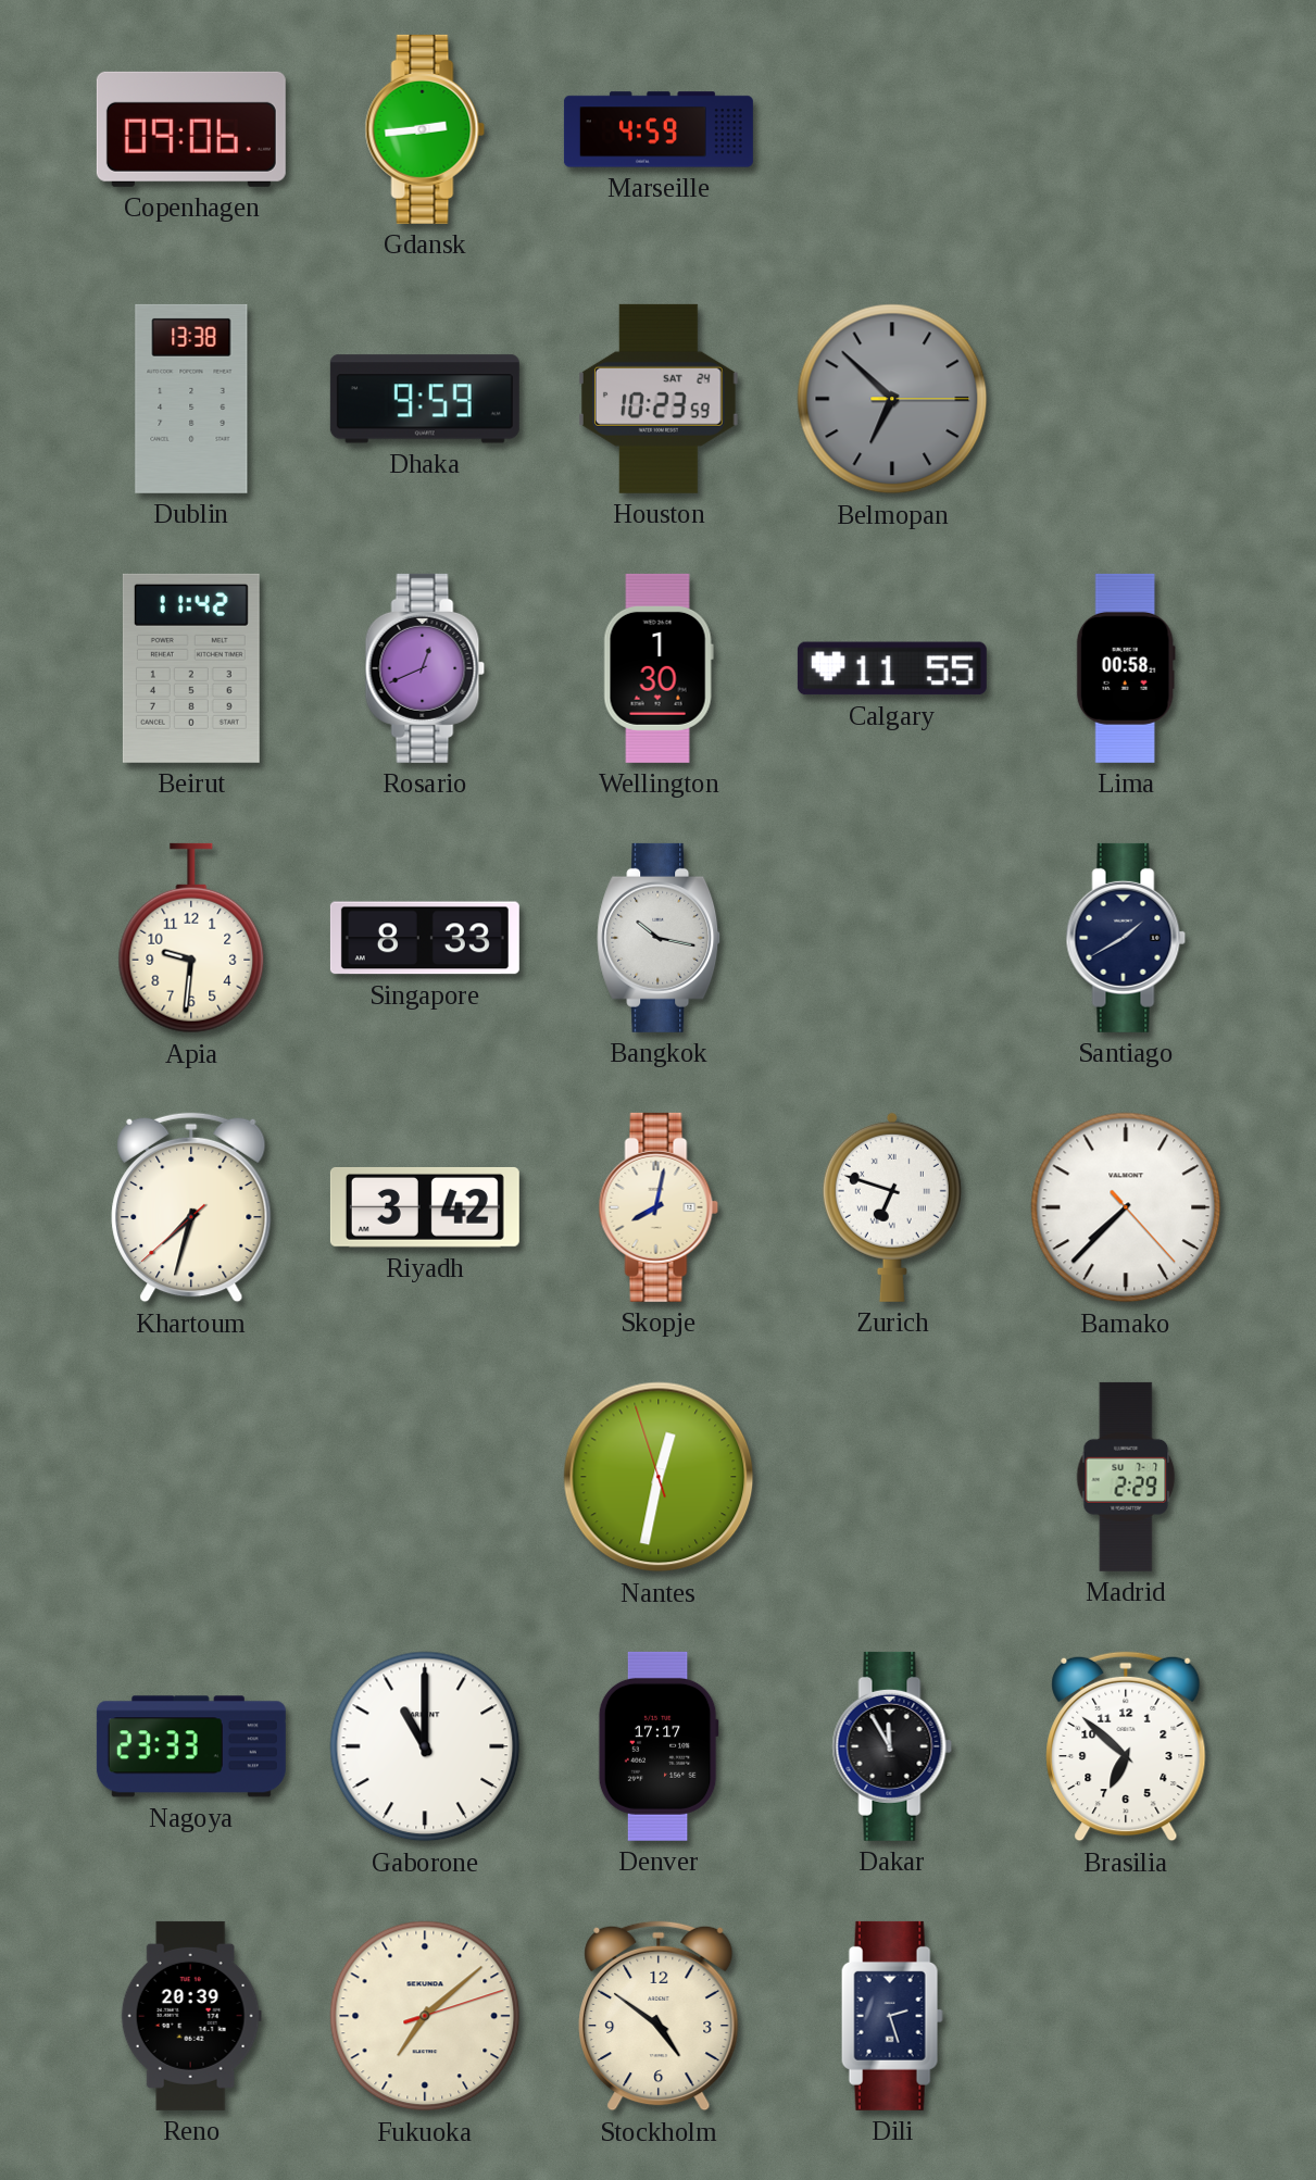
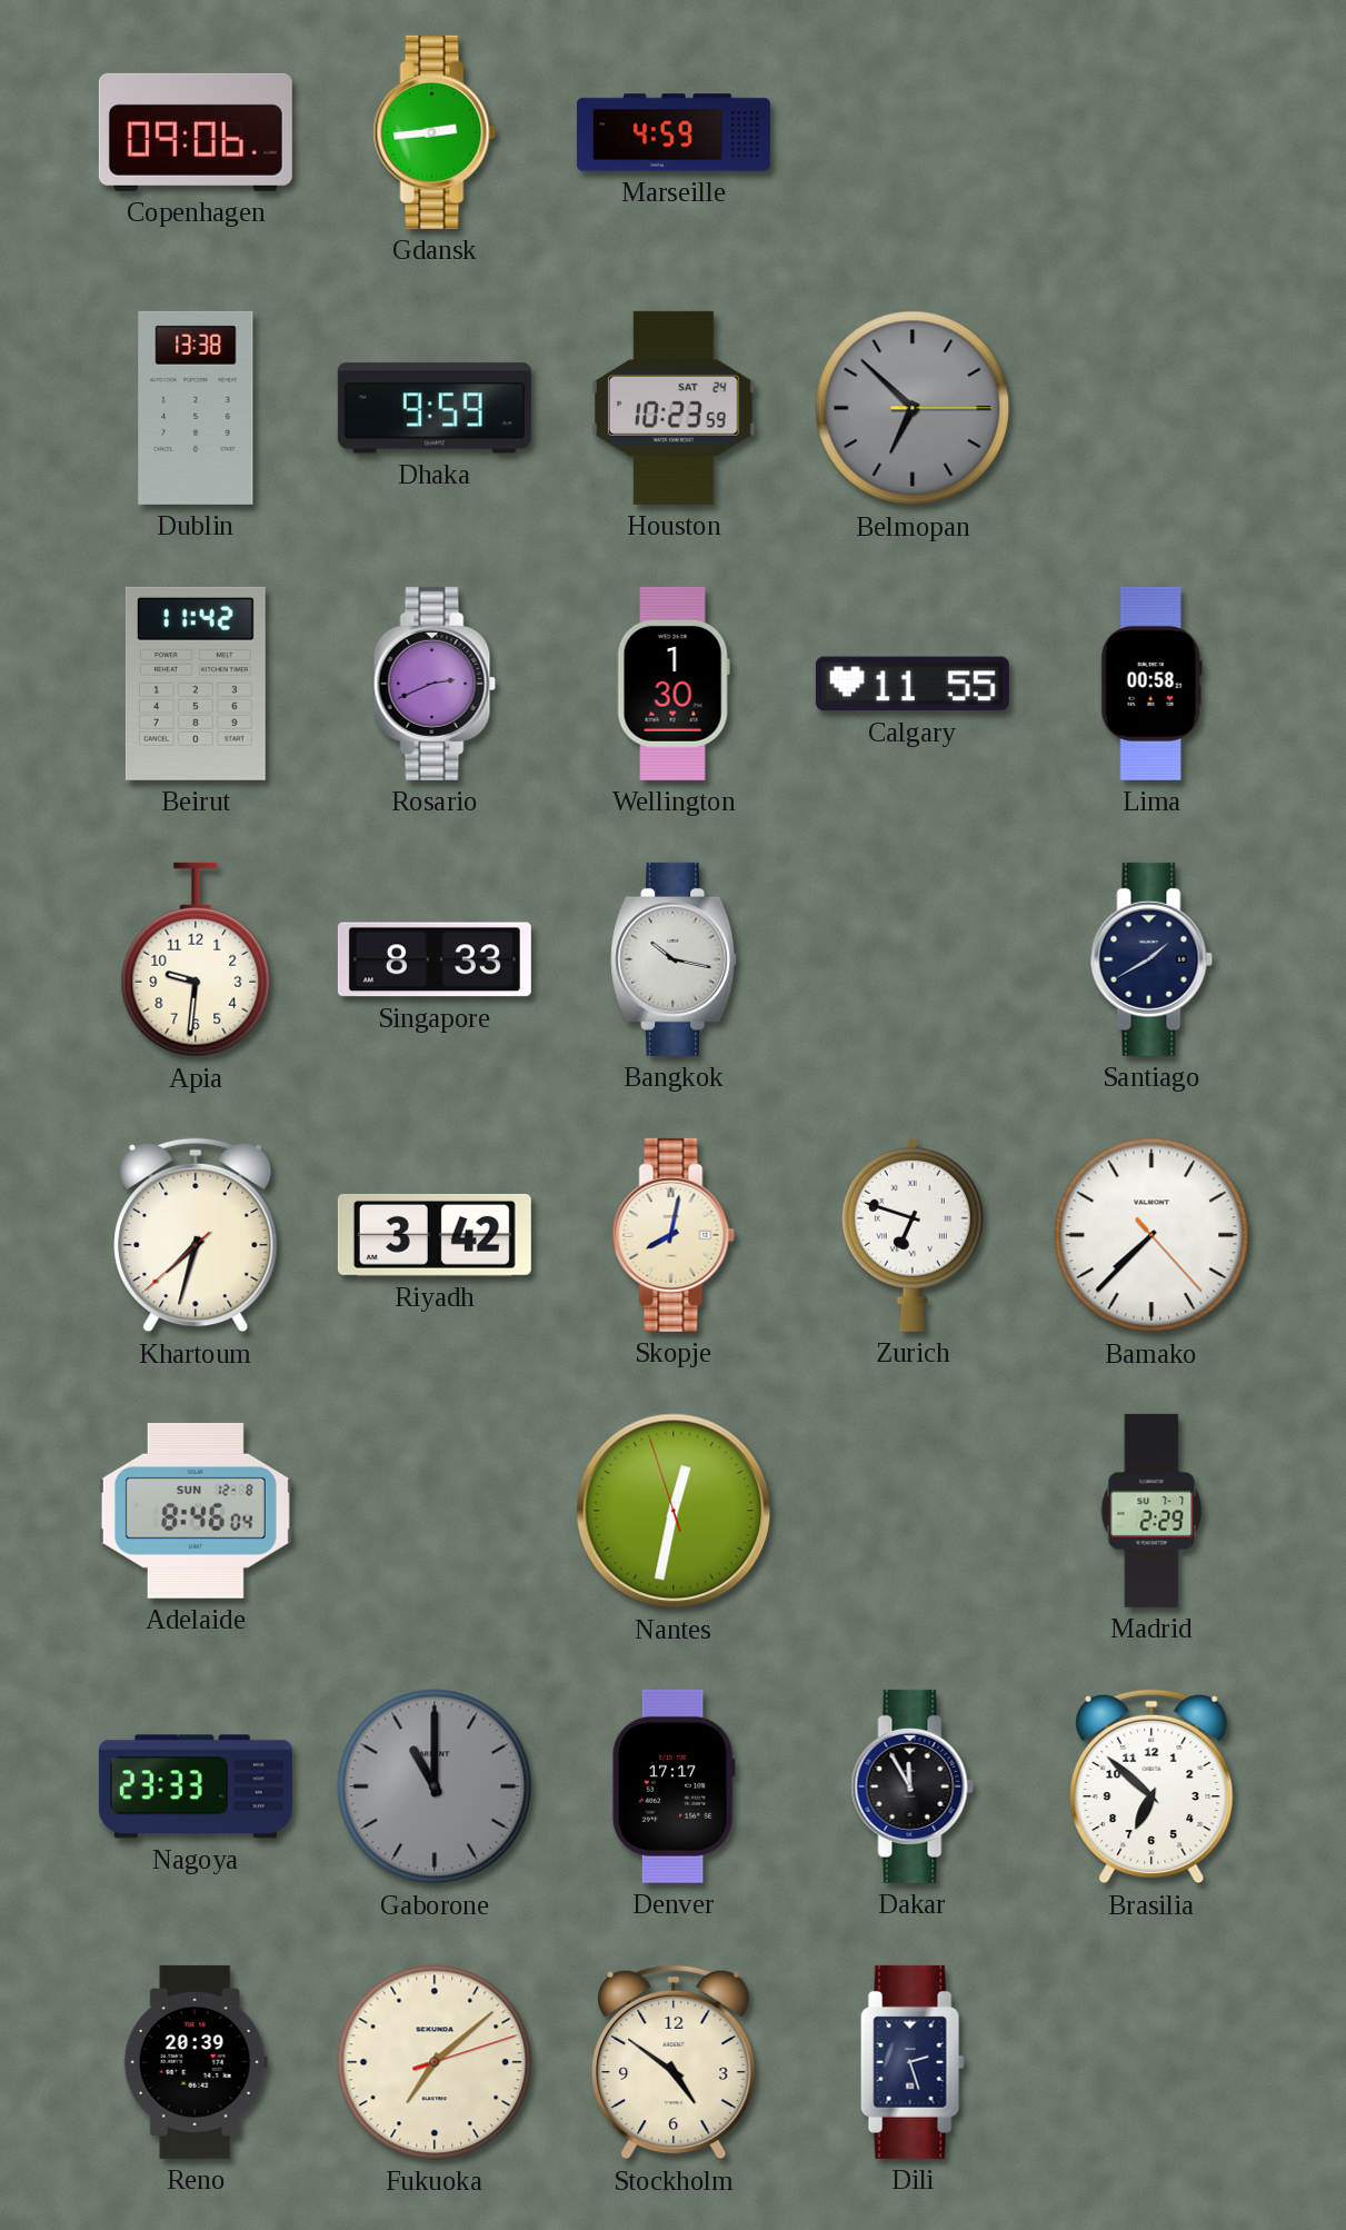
Rosario: 12:41 -> 2:41
Adelaide: none -> 8:46
Gaborone dial: white -> grey
